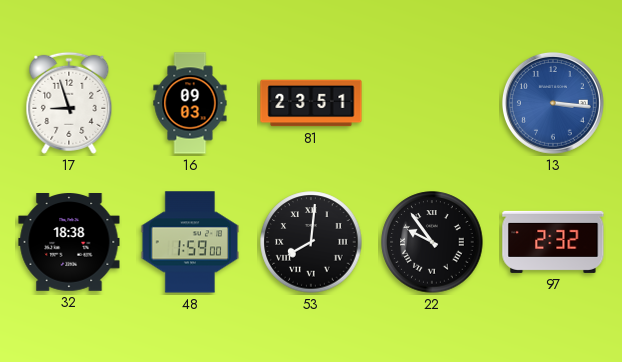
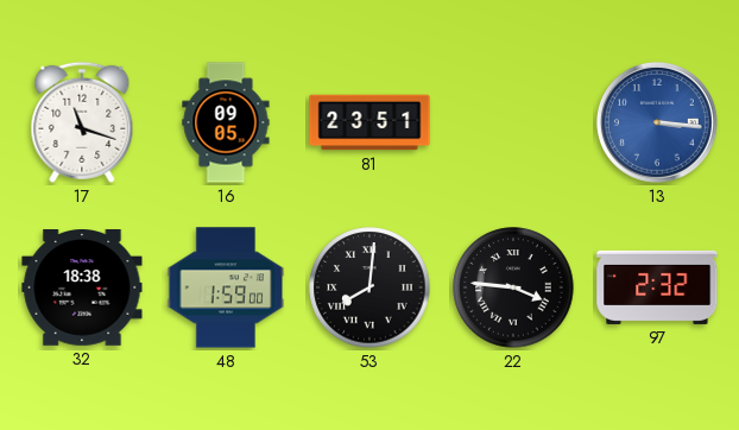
17: 8:57 -> 11:18
16: 09:03 -> 09:05
22: 9:54 -> 3:46
